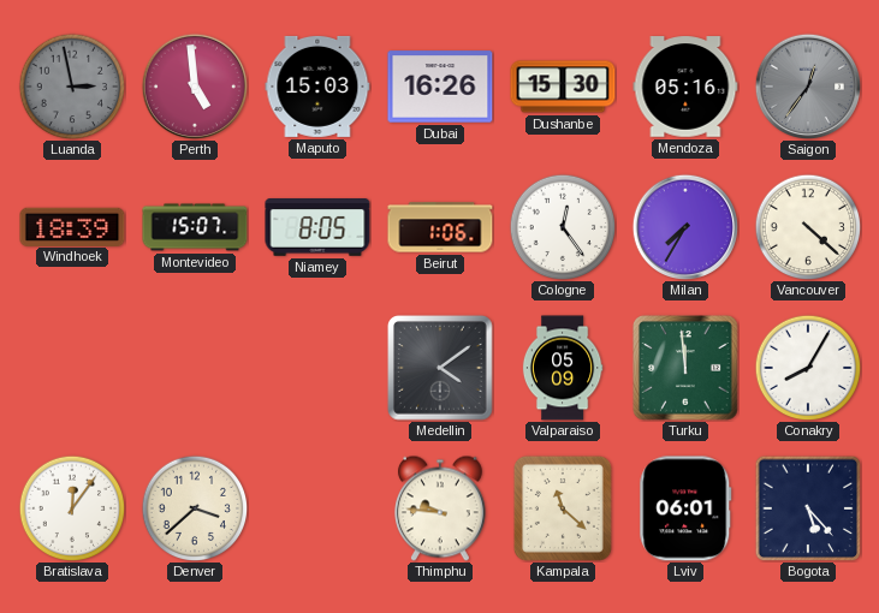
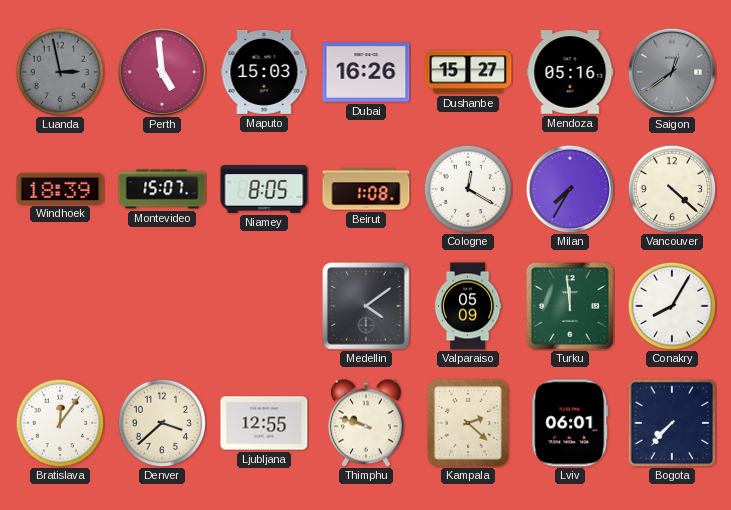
Dushanbe: 15:30 -> 15:27
Saigon: 12:36 -> 12:39
Beirut: 1:06 -> 1:08
Cologne: 12:24 -> 12:20
Ljubljana: none -> 12:55
Thimphu: 9:46 -> 9:48
Kampala: 11:22 -> 2:22
Bogota: 5:23 -> 7:37
